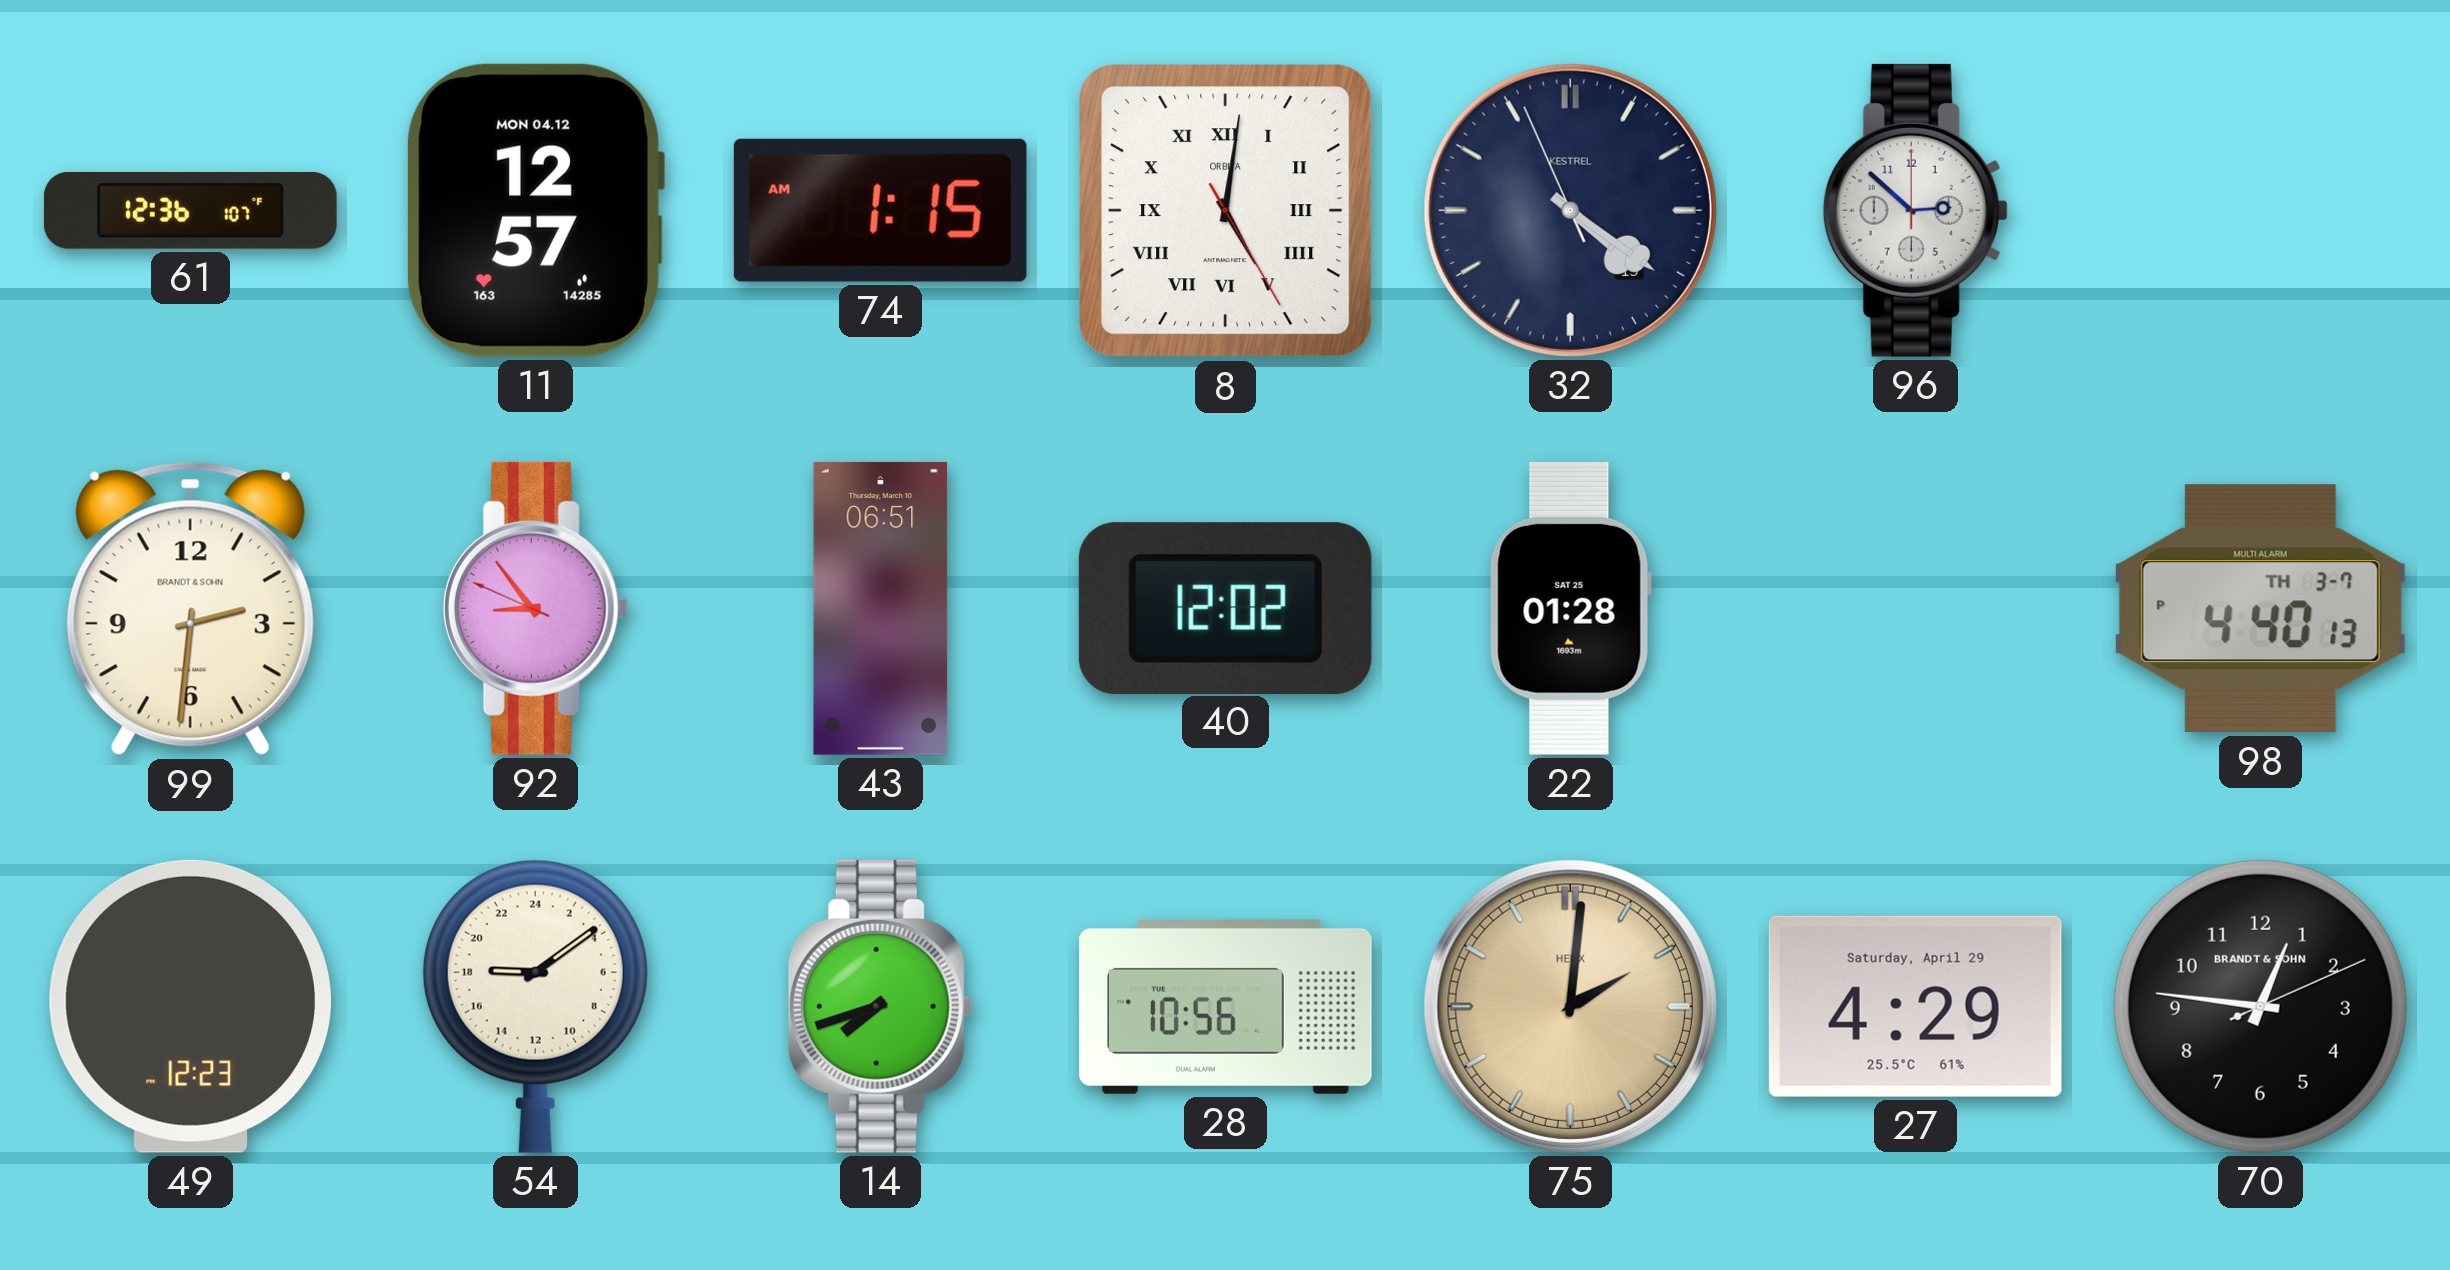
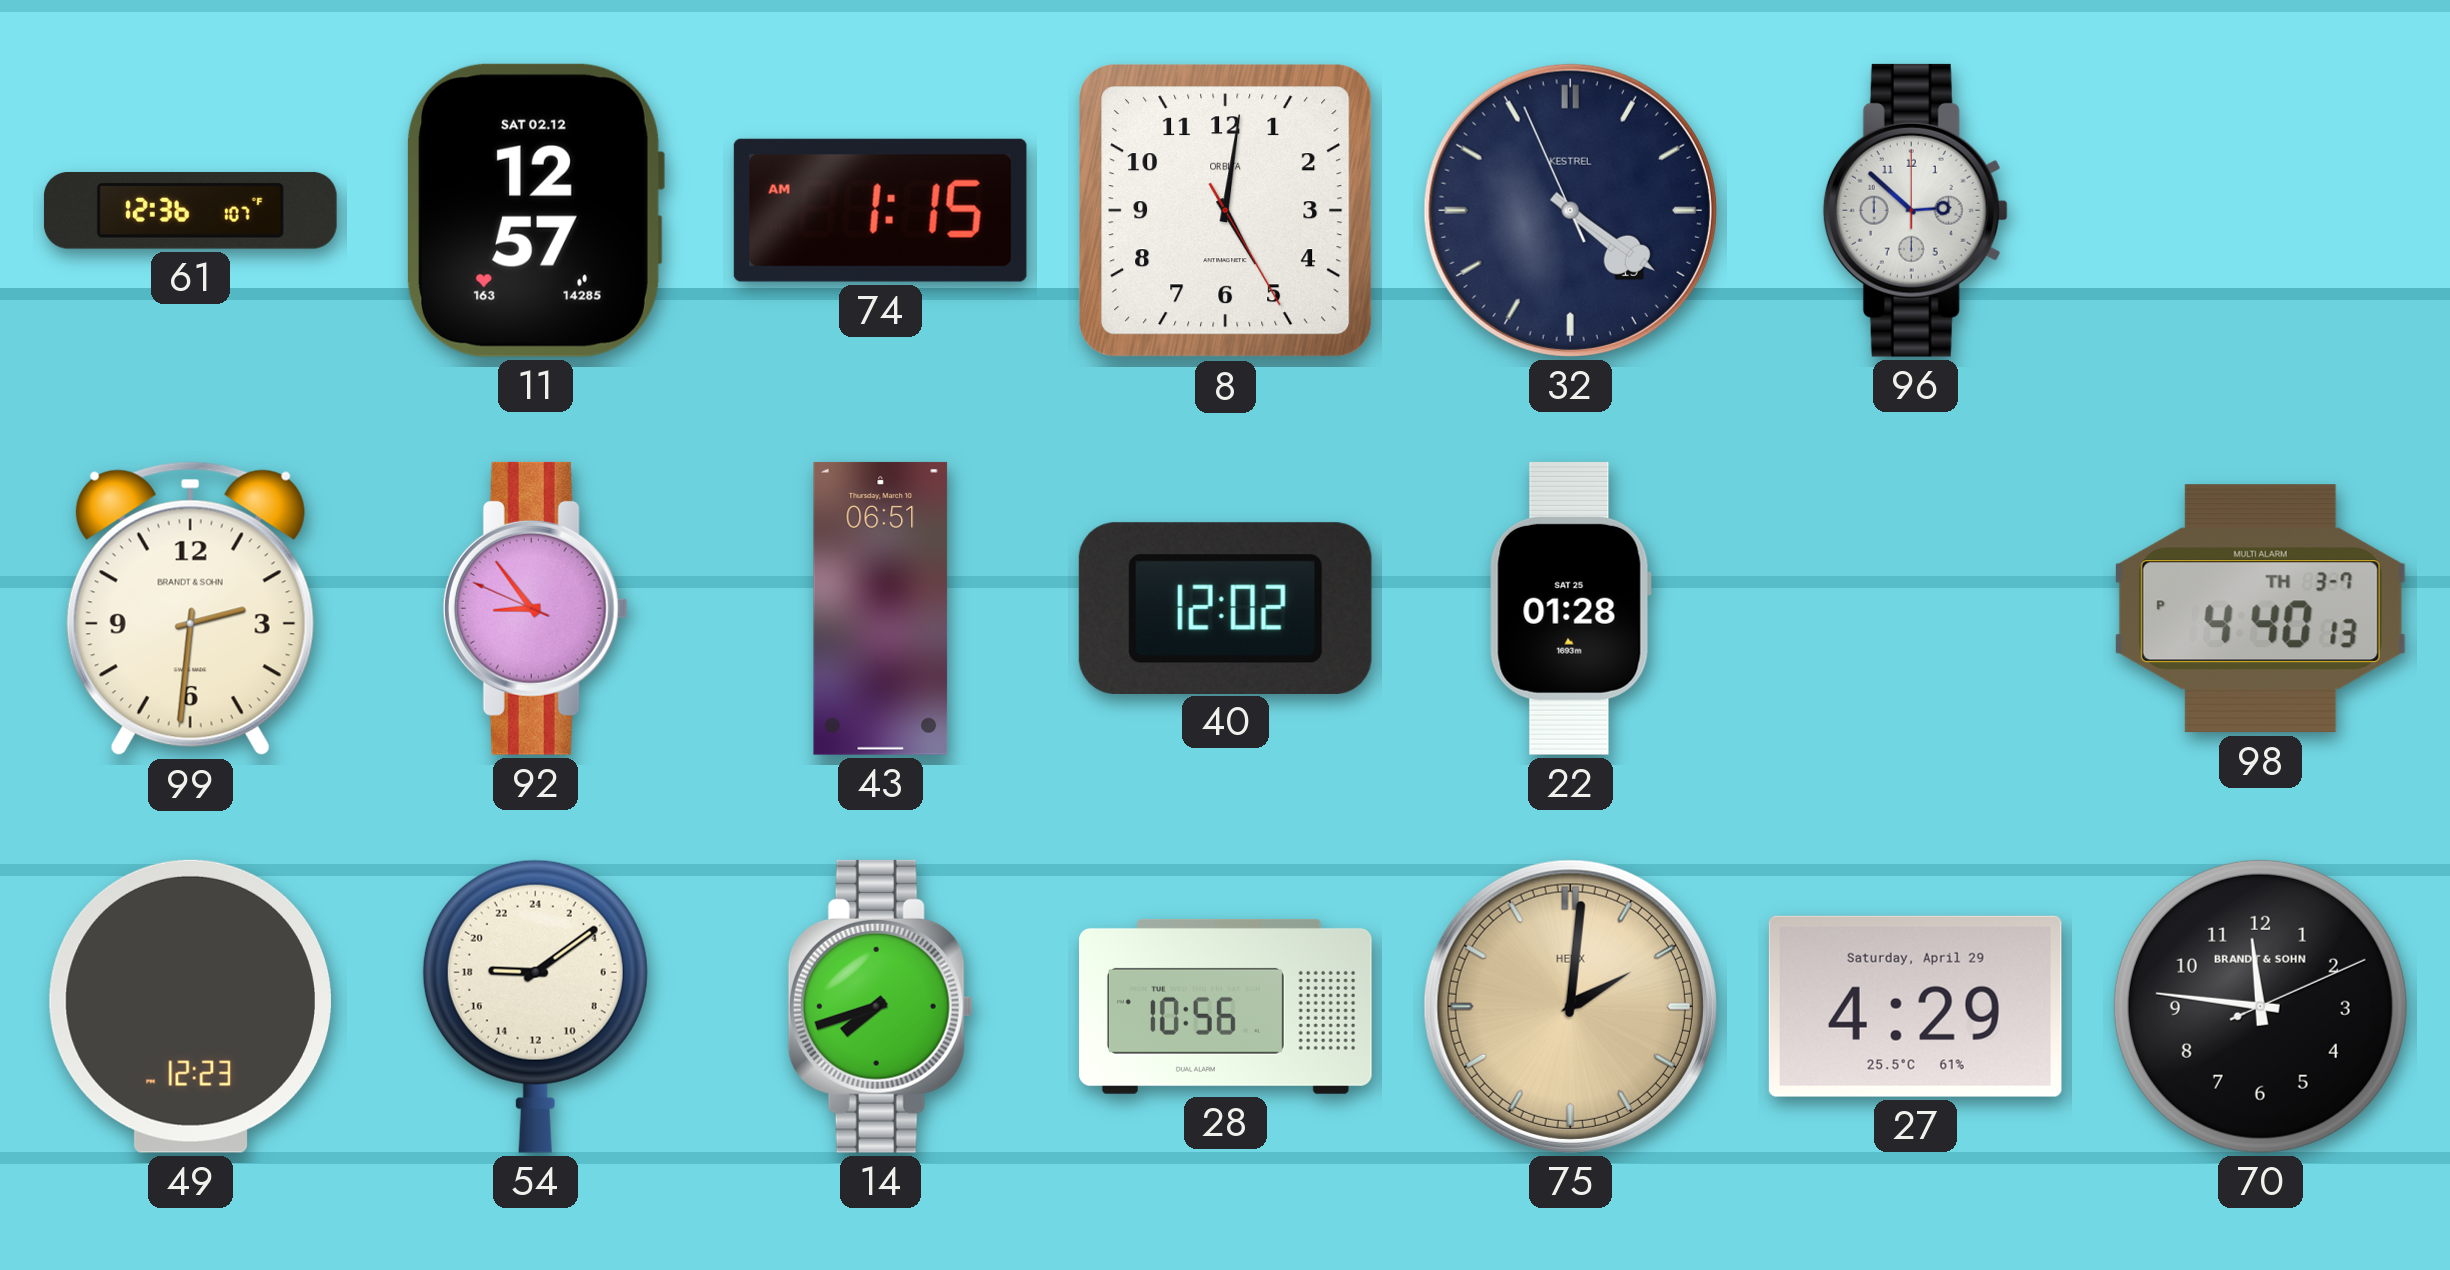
11 date: MON 04.12 -> SAT 02.12
8 numerals: Roman -> Arabic
70: 12:46 -> 11:46
